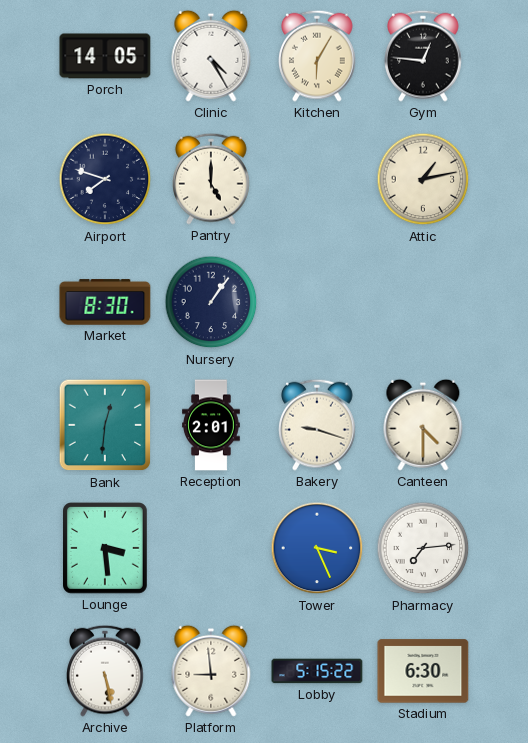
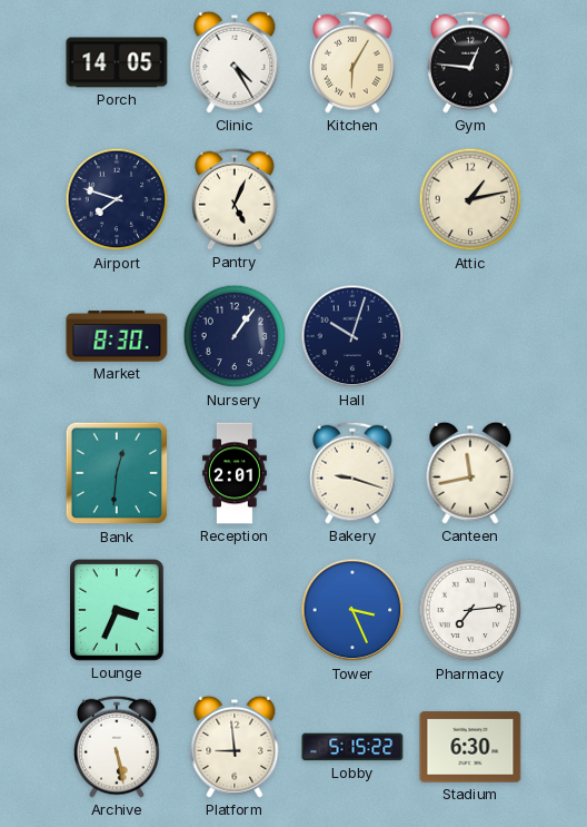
Pantry: 5:00 -> 5:04
Hall: none -> 10:03
Canteen: 4:30 -> 11:43
Lounge: 3:29 -> 3:34
